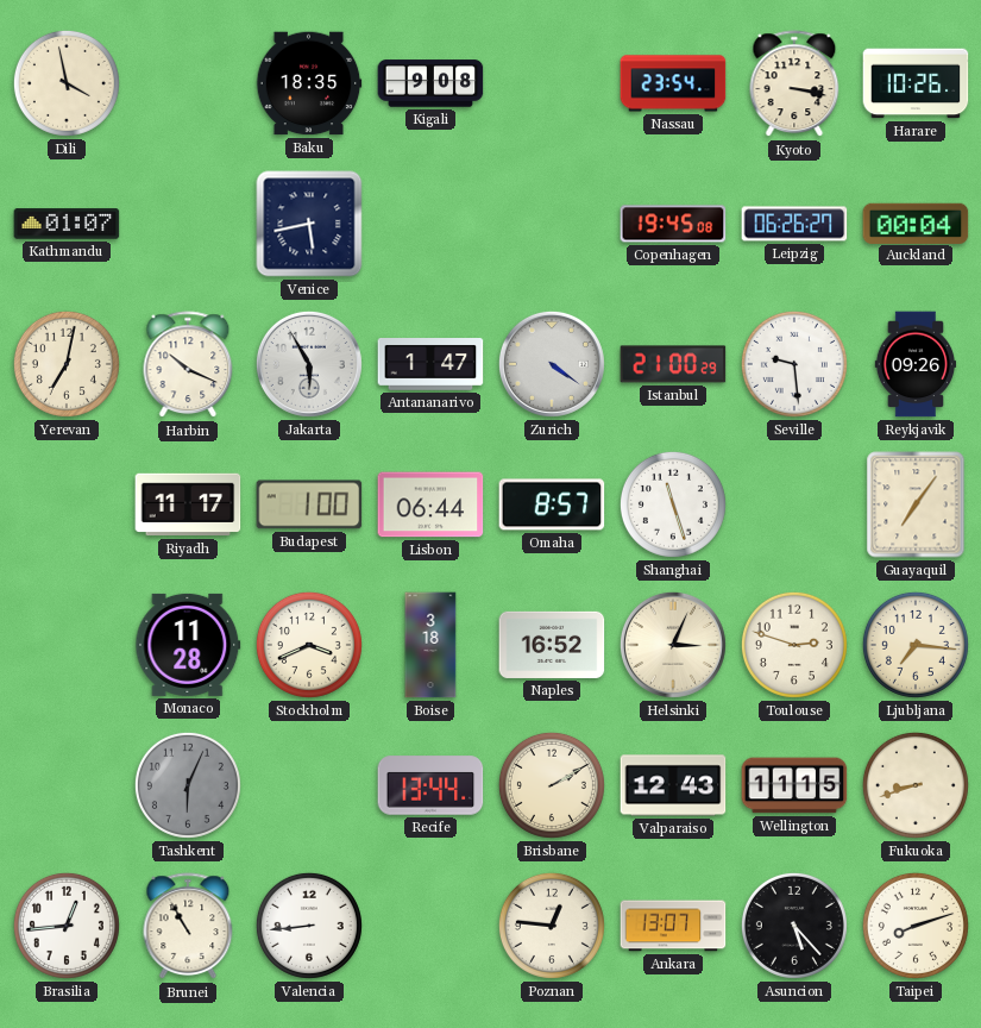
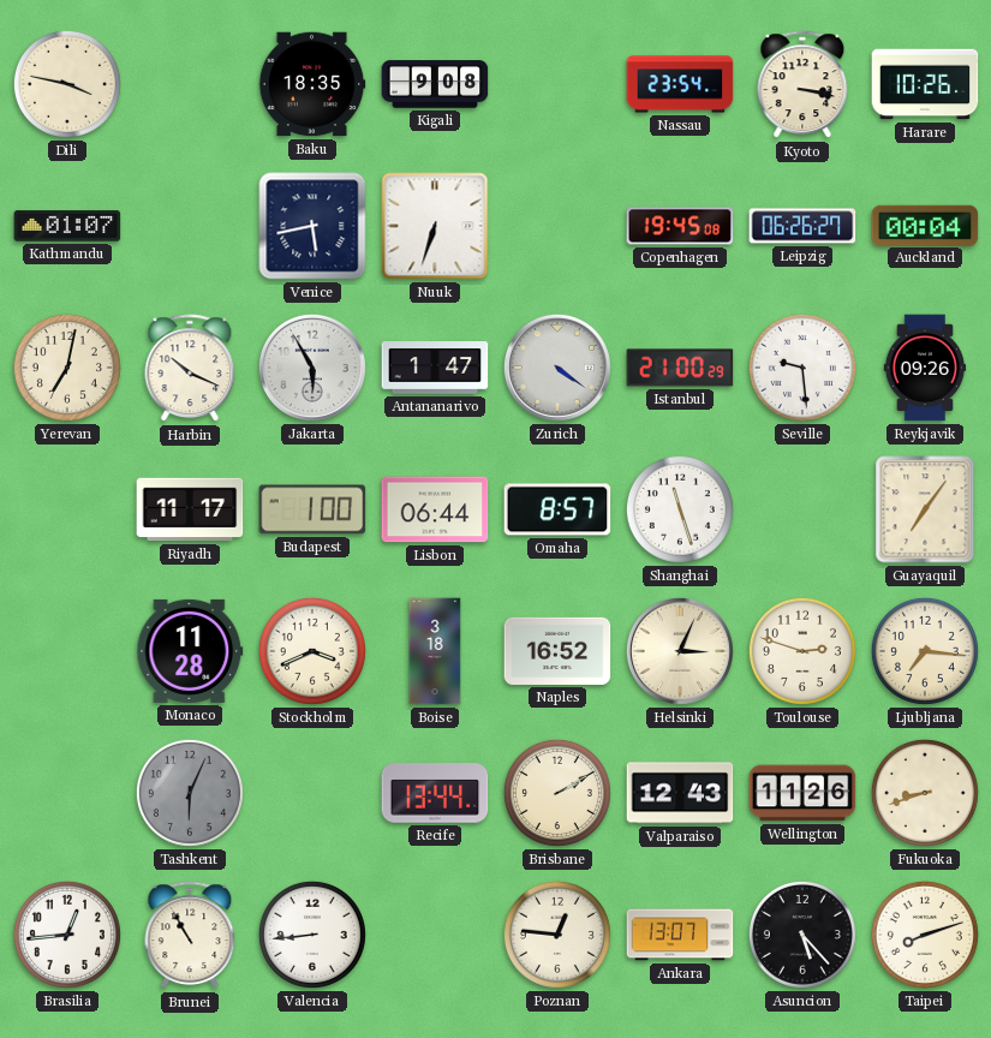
Dili: 3:58 -> 3:47
Nuuk: none -> 6:33
Wellington: 11:15 -> 11:26
